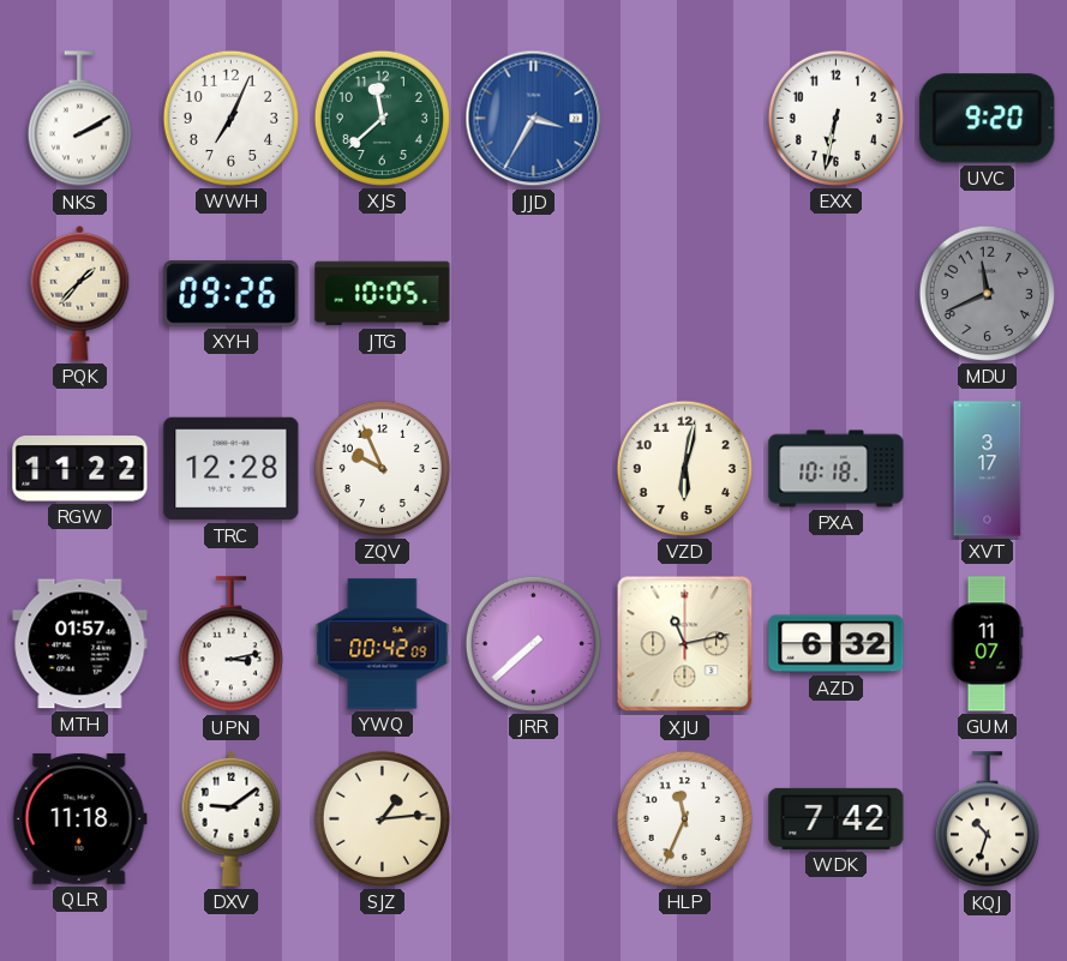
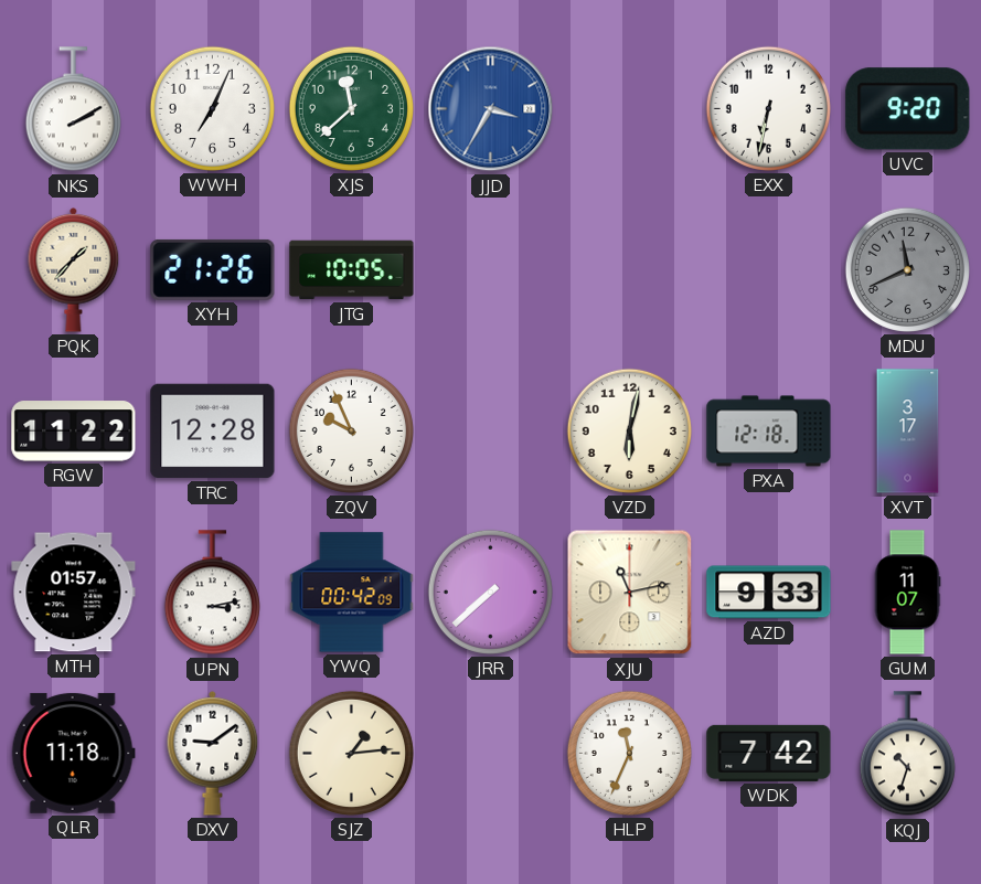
XYH: 09:26 -> 21:26
PXA: 10:18 -> 12:18
AZD: 6:32 -> 9:33
